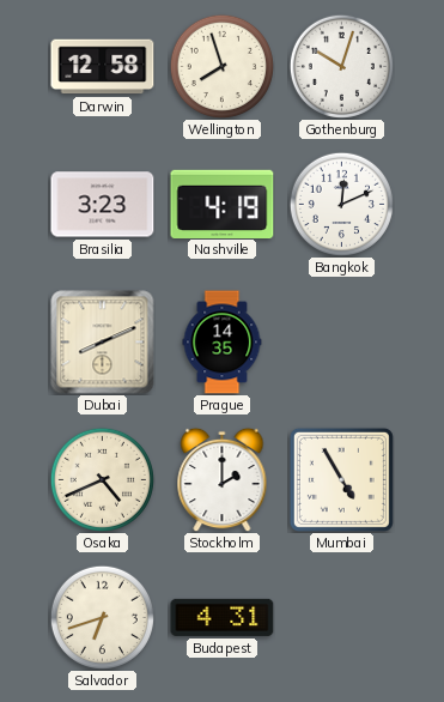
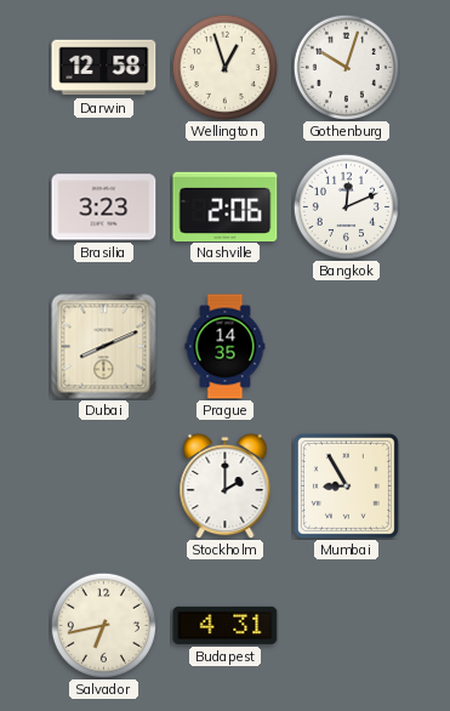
Wellington: 7:57 -> 12:57
Nashville: 4:19 -> 2:06
Osaka: 4:41 -> none
Mumbai: 4:55 -> 8:55
Salvador: 6:42 -> 6:43
